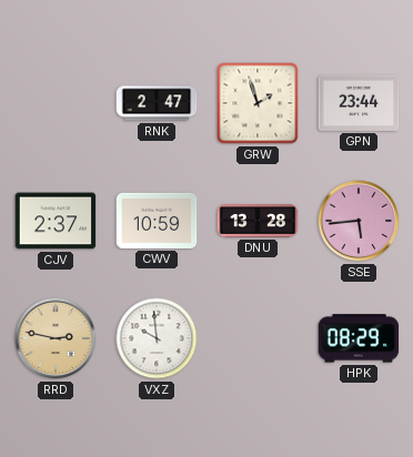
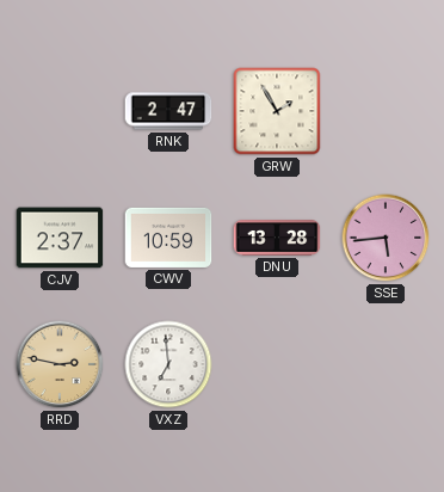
GRW: 1:57 -> 1:55
GPN: 23:44 -> none
VXZ: 9:59 -> 6:59
HPK: 08:29 -> none
